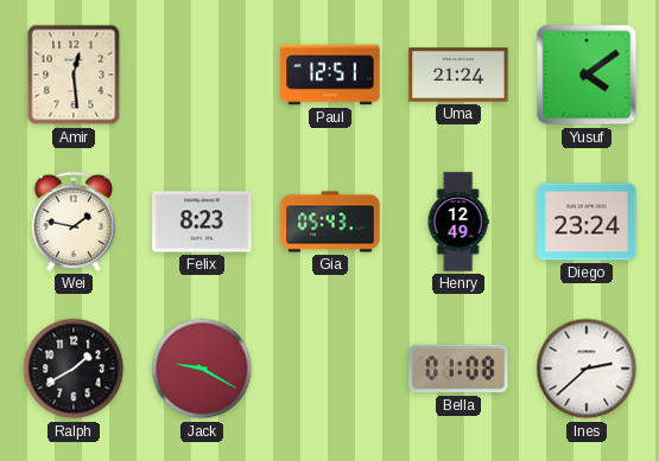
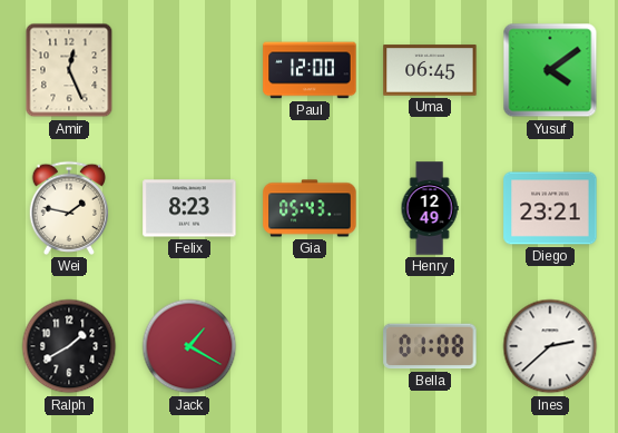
Amir: 12:29 -> 12:26
Paul: 12:51 -> 12:00
Uma: 21:24 -> 06:45
Diego: 23:24 -> 23:21
Jack: 9:20 -> 1:20
